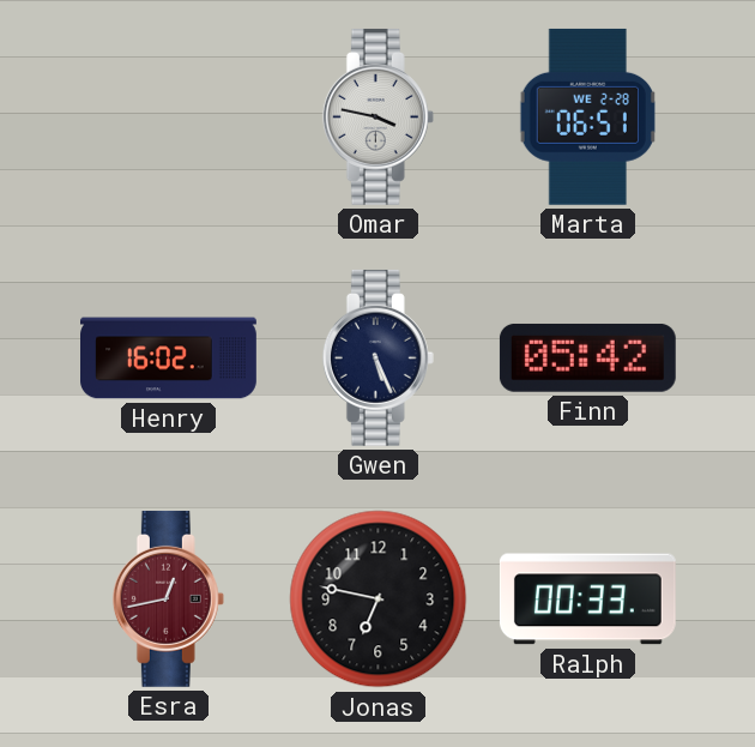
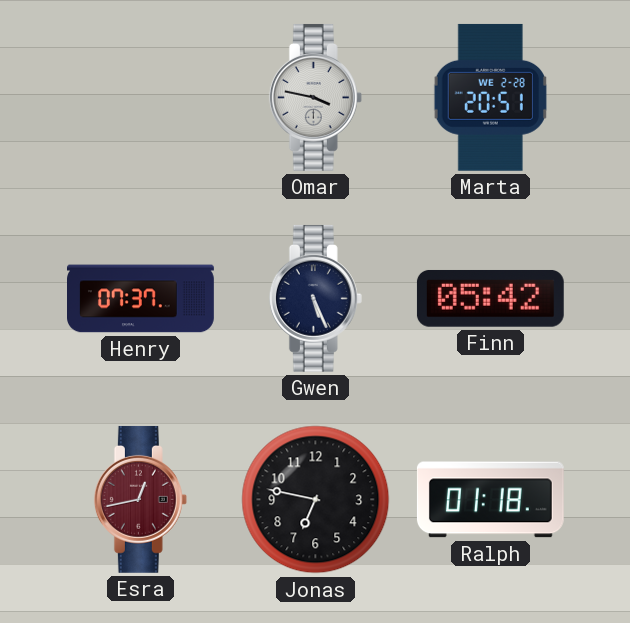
Marta: 06:51 -> 20:51
Henry: 16:02 -> 07:37
Ralph: 00:33 -> 01:18
